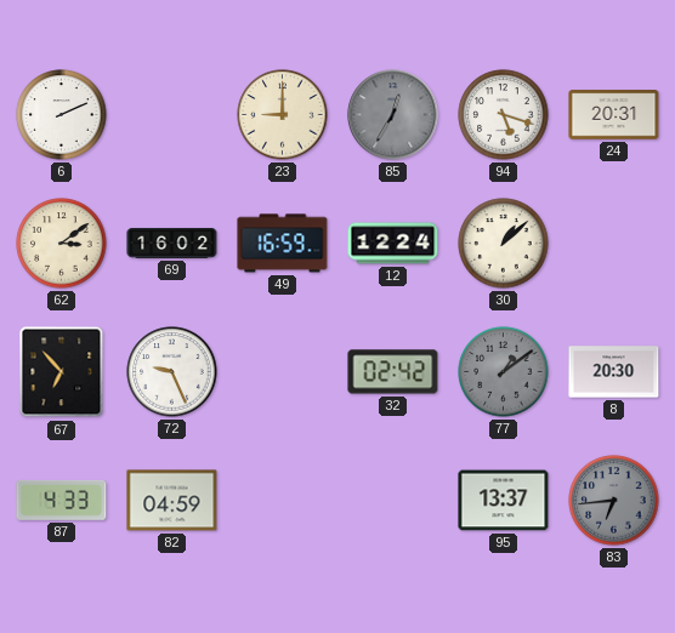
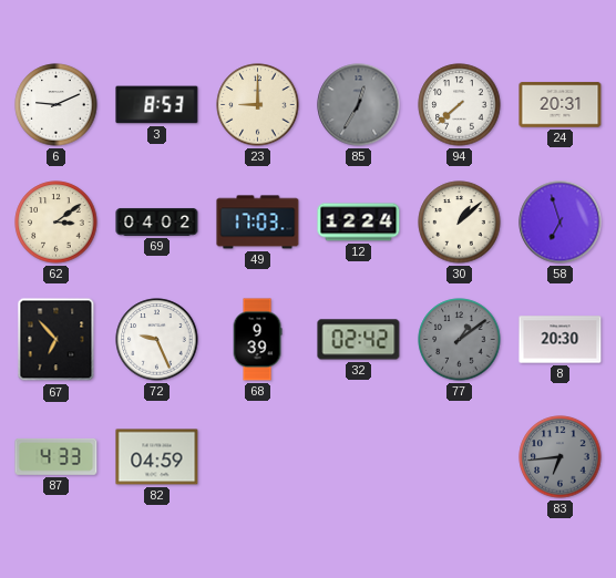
6: 2:11 -> 9:11
3: none -> 8:53
94: 5:18 -> 7:38
69: 16:02 -> 04:02
49: 16:59 -> 17:03
58: none -> 6:57
68: none -> 9:39
95: 13:37 -> none
